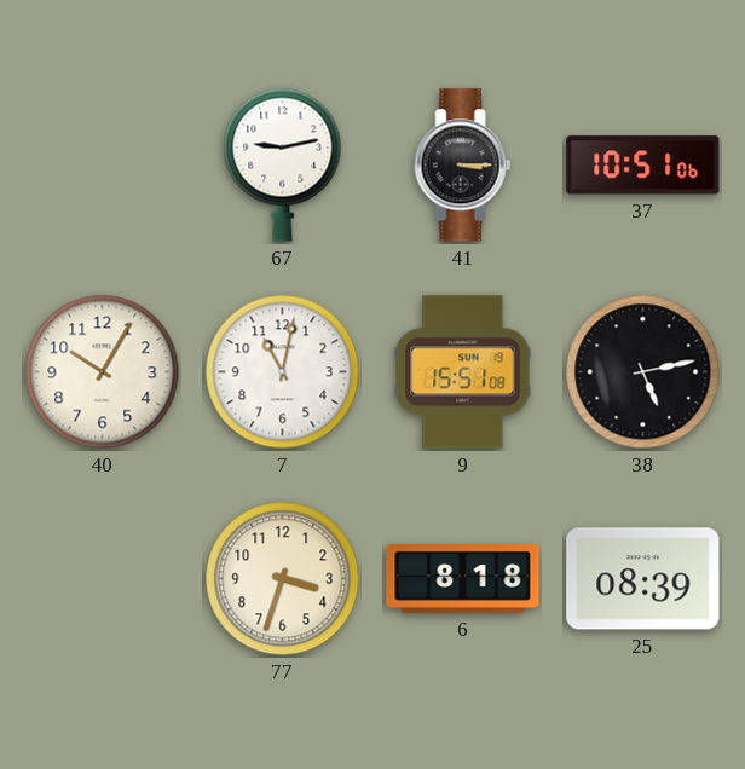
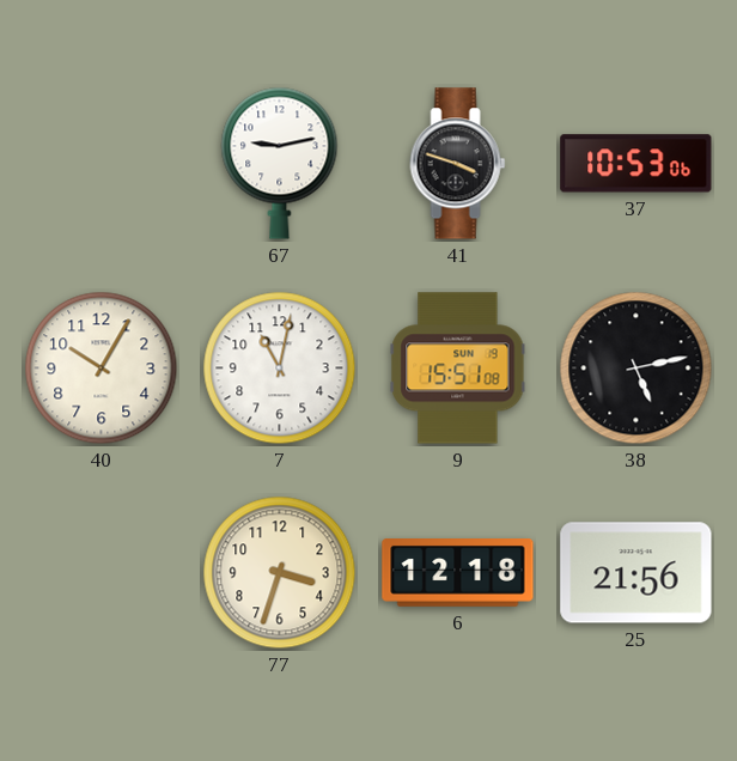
41: 3:15 -> 3:48
37: 10:51 -> 10:53
6: 8:18 -> 12:18
25: 08:39 -> 21:56
